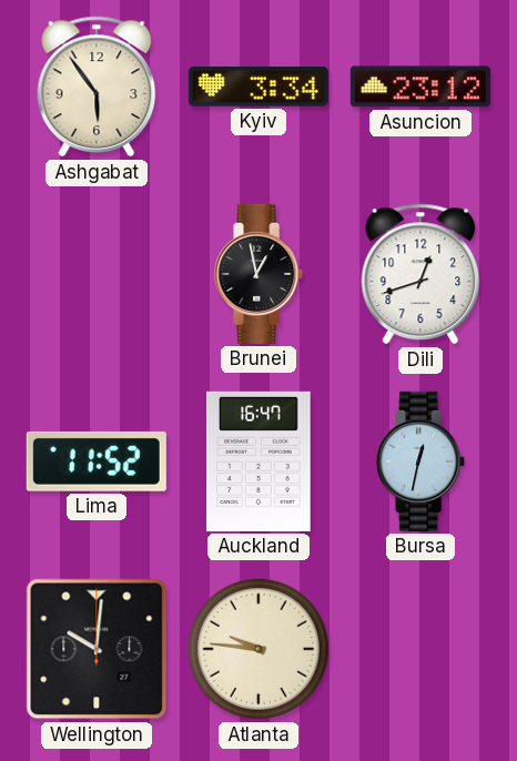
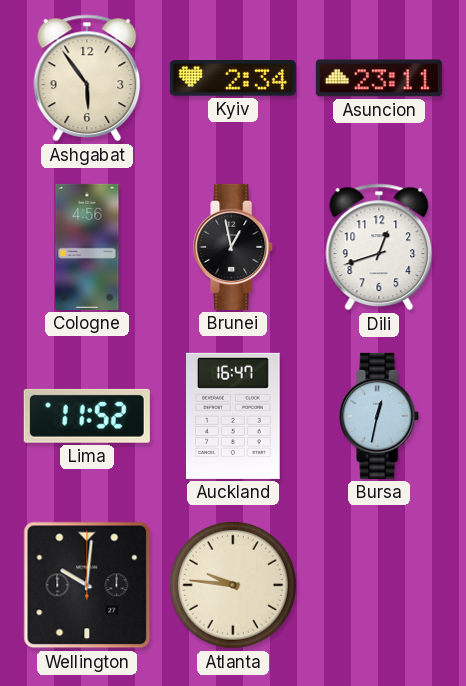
Kyiv: 3:34 -> 2:34
Asuncion: 23:12 -> 23:11
Cologne: none -> 4:56
